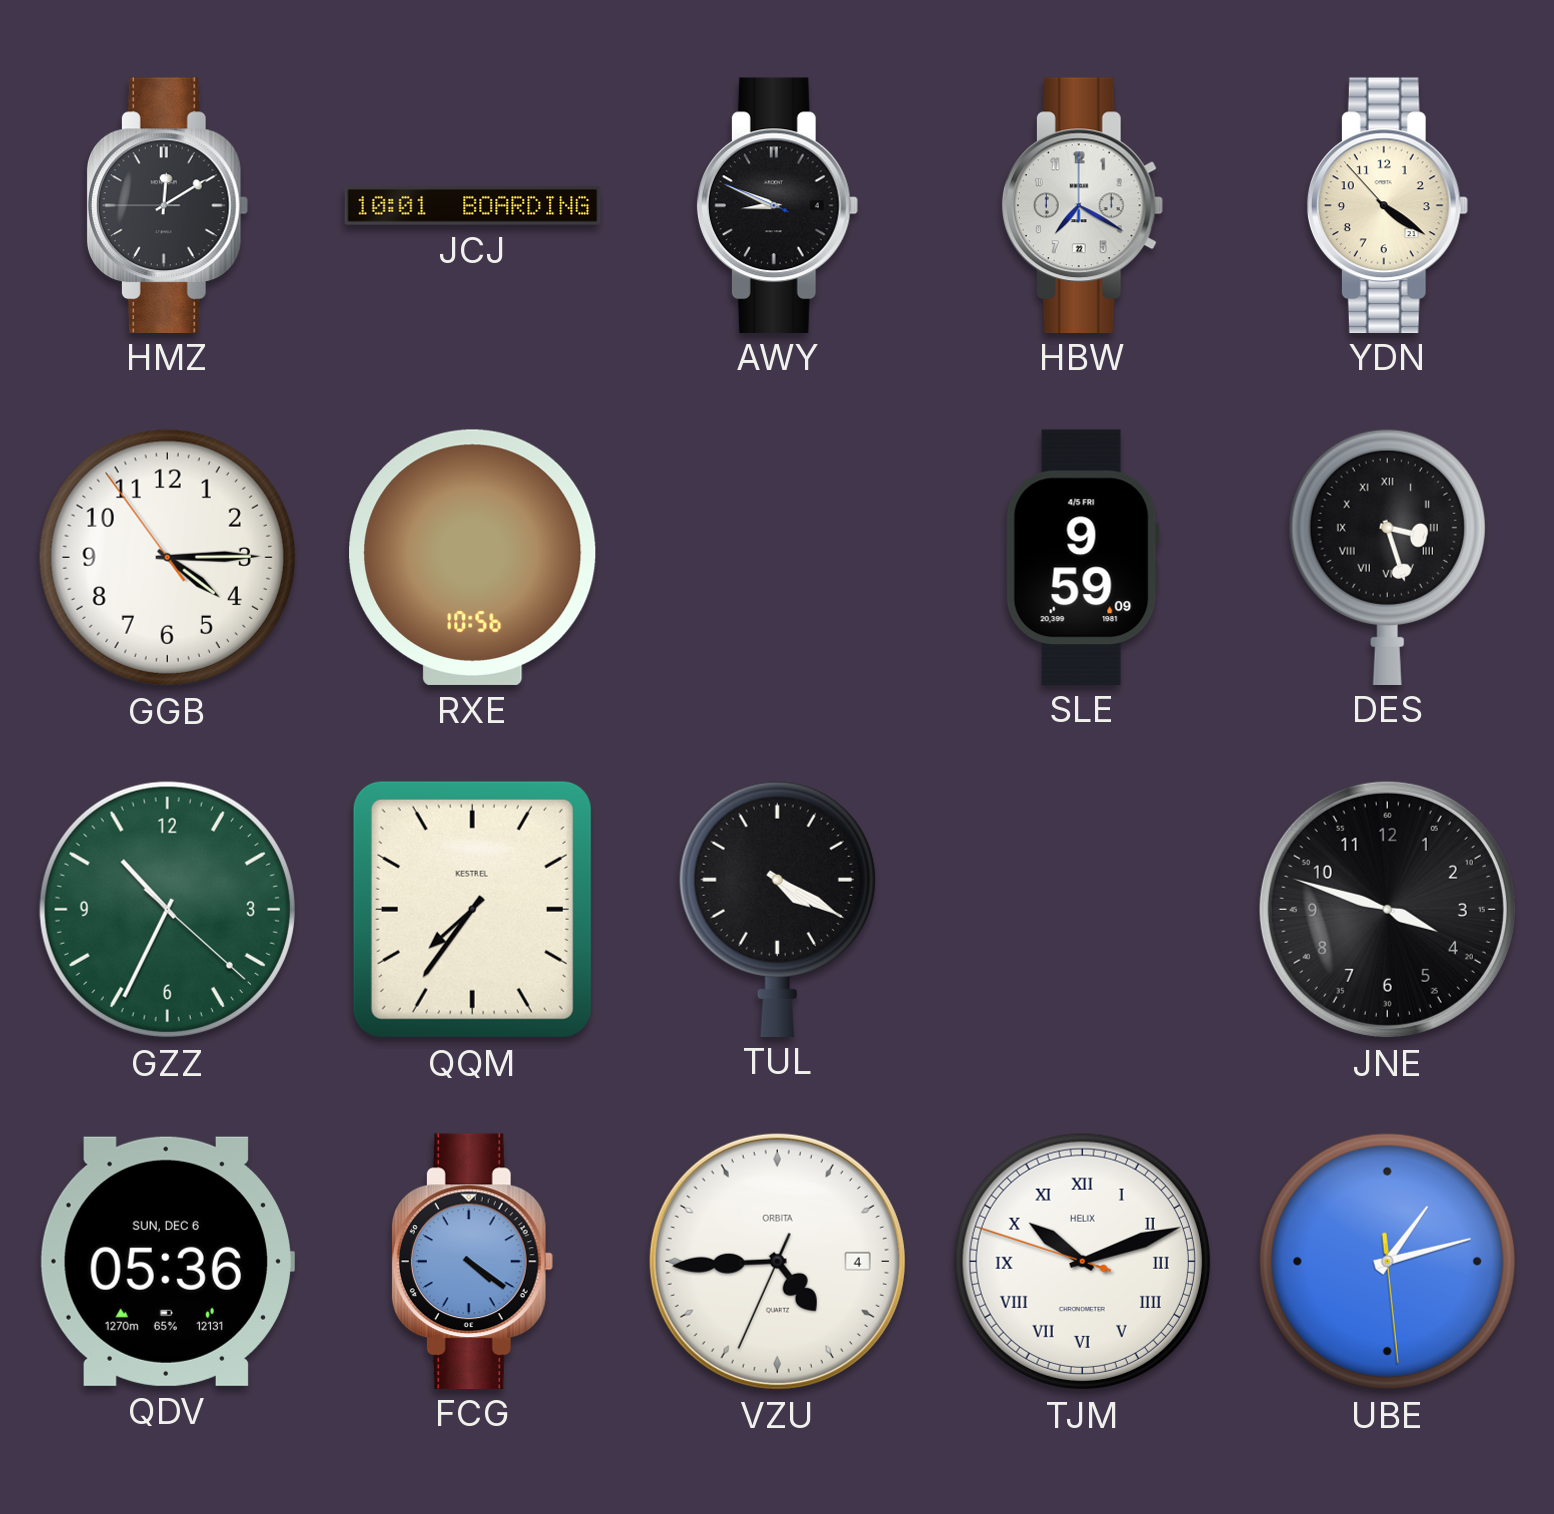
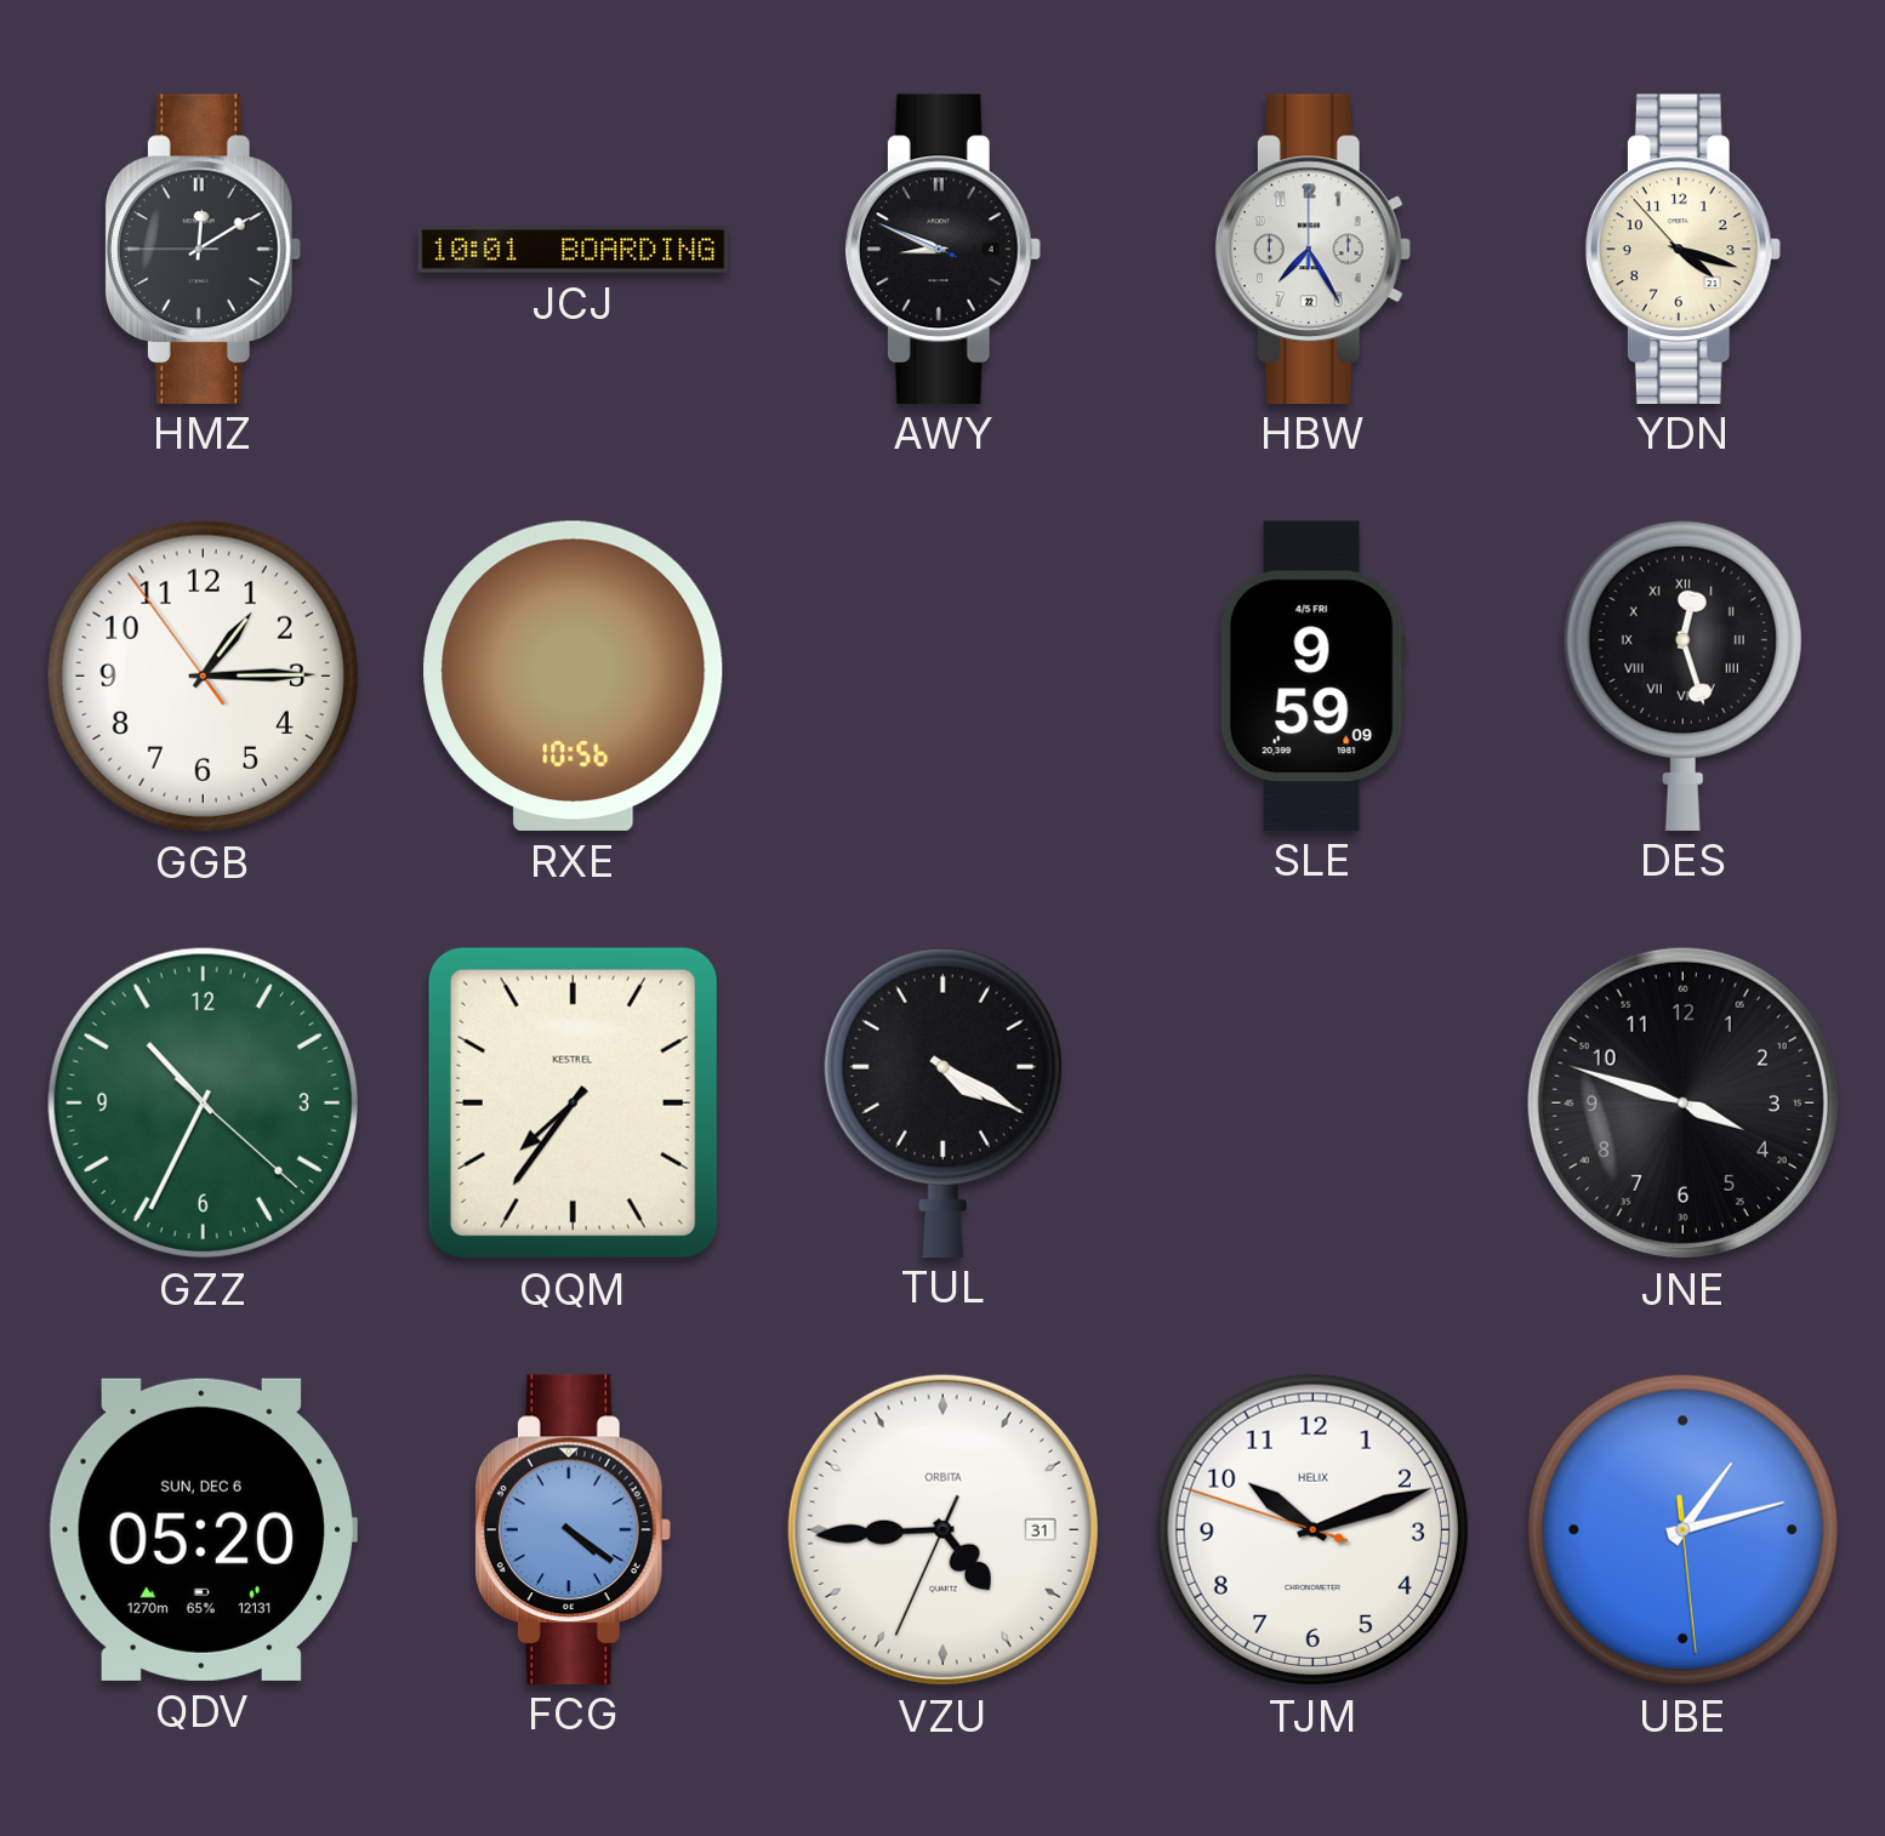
HBW: 7:20 -> 7:25
YDN: 4:20 -> 4:17
GGB: 4:14 -> 1:14
DES: 3:27 -> 12:27
QDV: 05:36 -> 05:20
VZU date: 4 -> 31
TJM numerals: Roman -> Arabic
